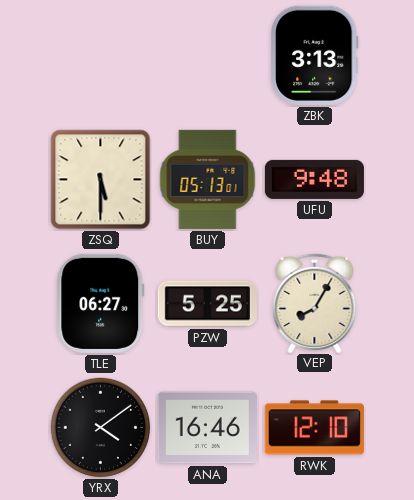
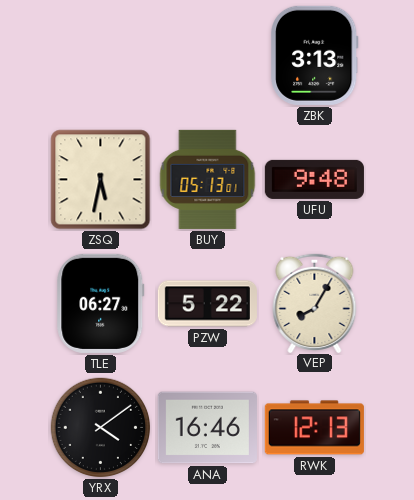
ZSQ: 5:30 -> 5:32
PZW: 5:25 -> 5:22
RWK: 12:10 -> 12:13
